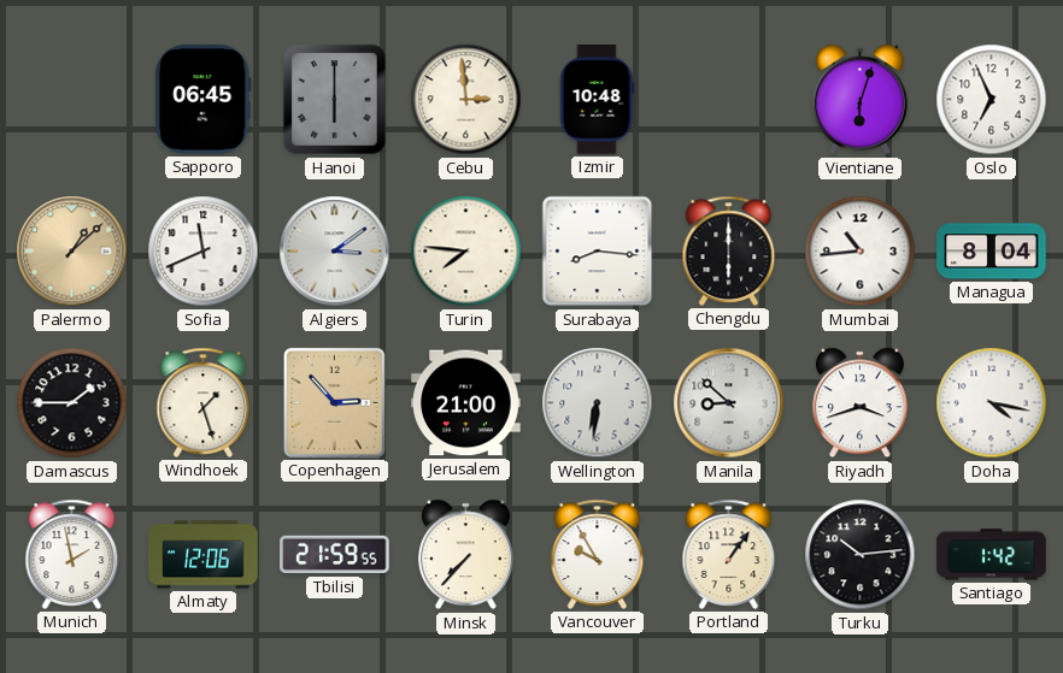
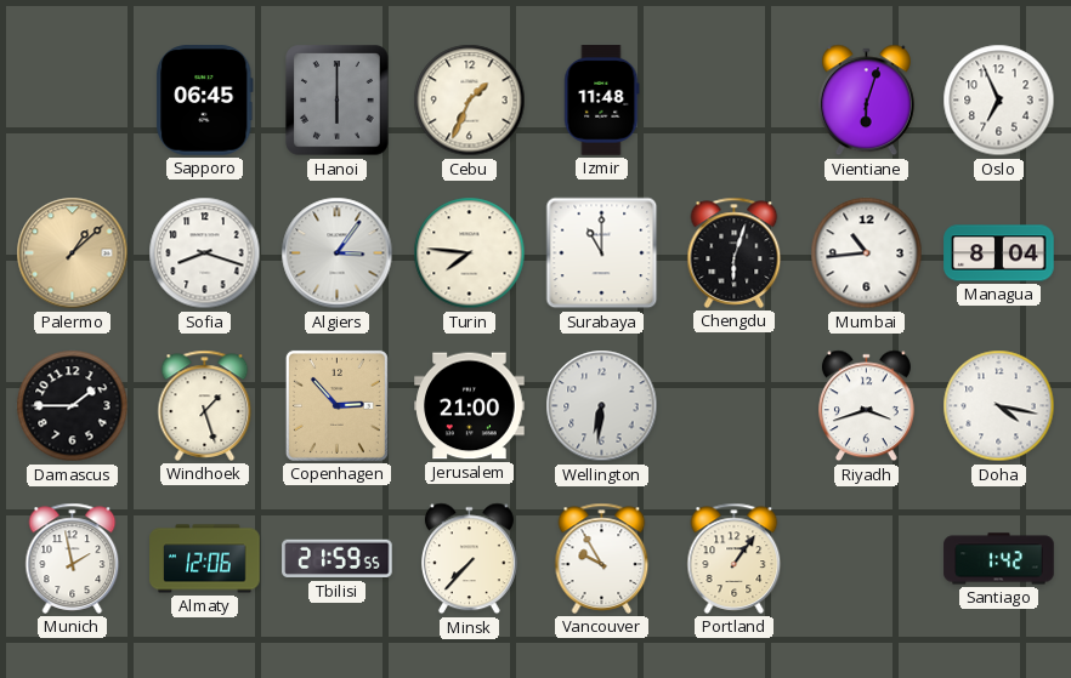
Cebu: 2:59 -> 1:34
Izmir: 10:48 -> 11:48
Sofia: 11:41 -> 8:18
Algiers: 3:09 -> 3:06
Surabaya: 8:16 -> 11:00
Chengdu: 6:00 -> 6:03
Manila: 8:52 -> none
Turku: 10:14 -> none
